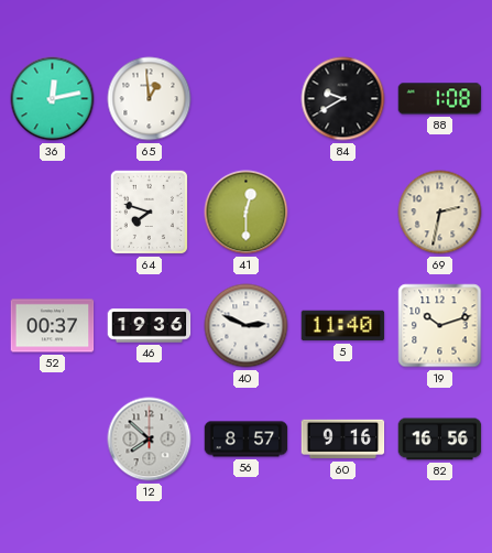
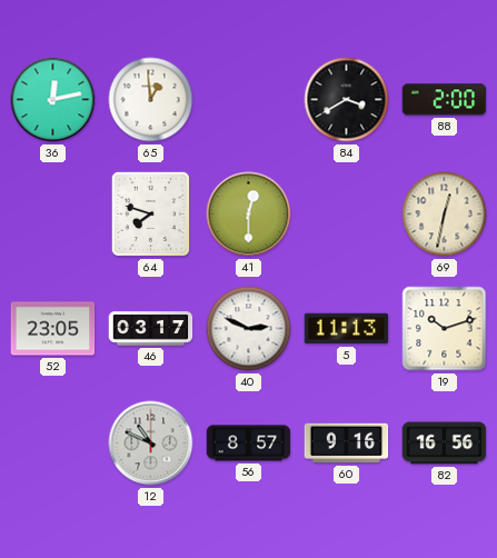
84: 9:40 -> 3:40
88: 1:08 -> 2:00
69: 2:32 -> 12:32
52: 00:37 -> 23:05
46: 19:36 -> 03:17
5: 11:40 -> 11:13
12: 7:52 -> 10:49
